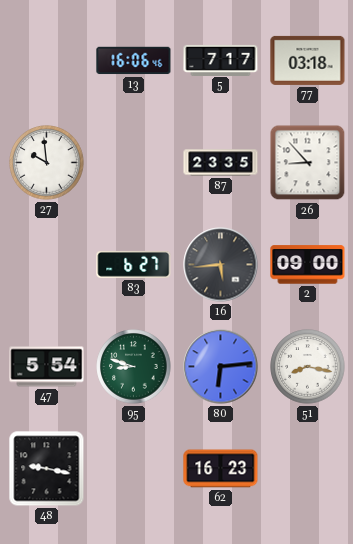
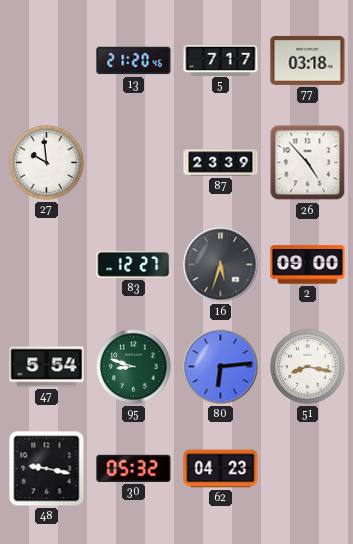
13: 16:06 -> 21:20
87: 23:35 -> 23:39
26: 8:53 -> 4:53
83: 6:27 -> 12:27
16: 5:44 -> 5:33
30: none -> 05:32
62: 16:23 -> 04:23
